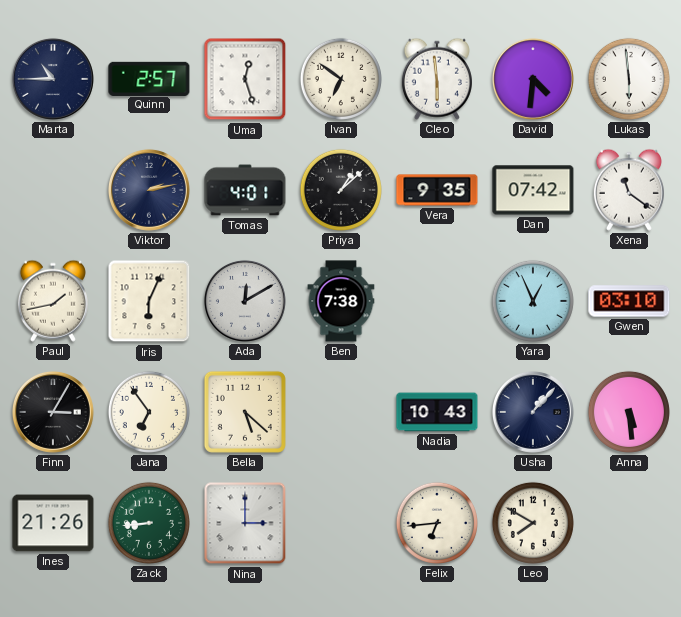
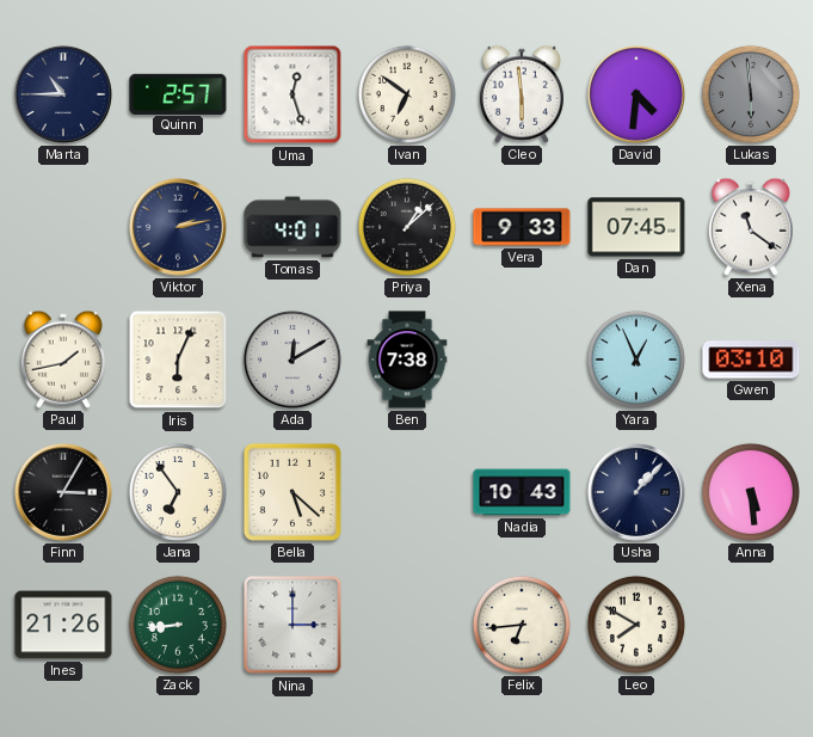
Lukas dial: white -> grey
Vera: 9:35 -> 9:33
Dan: 07:42 -> 07:45
